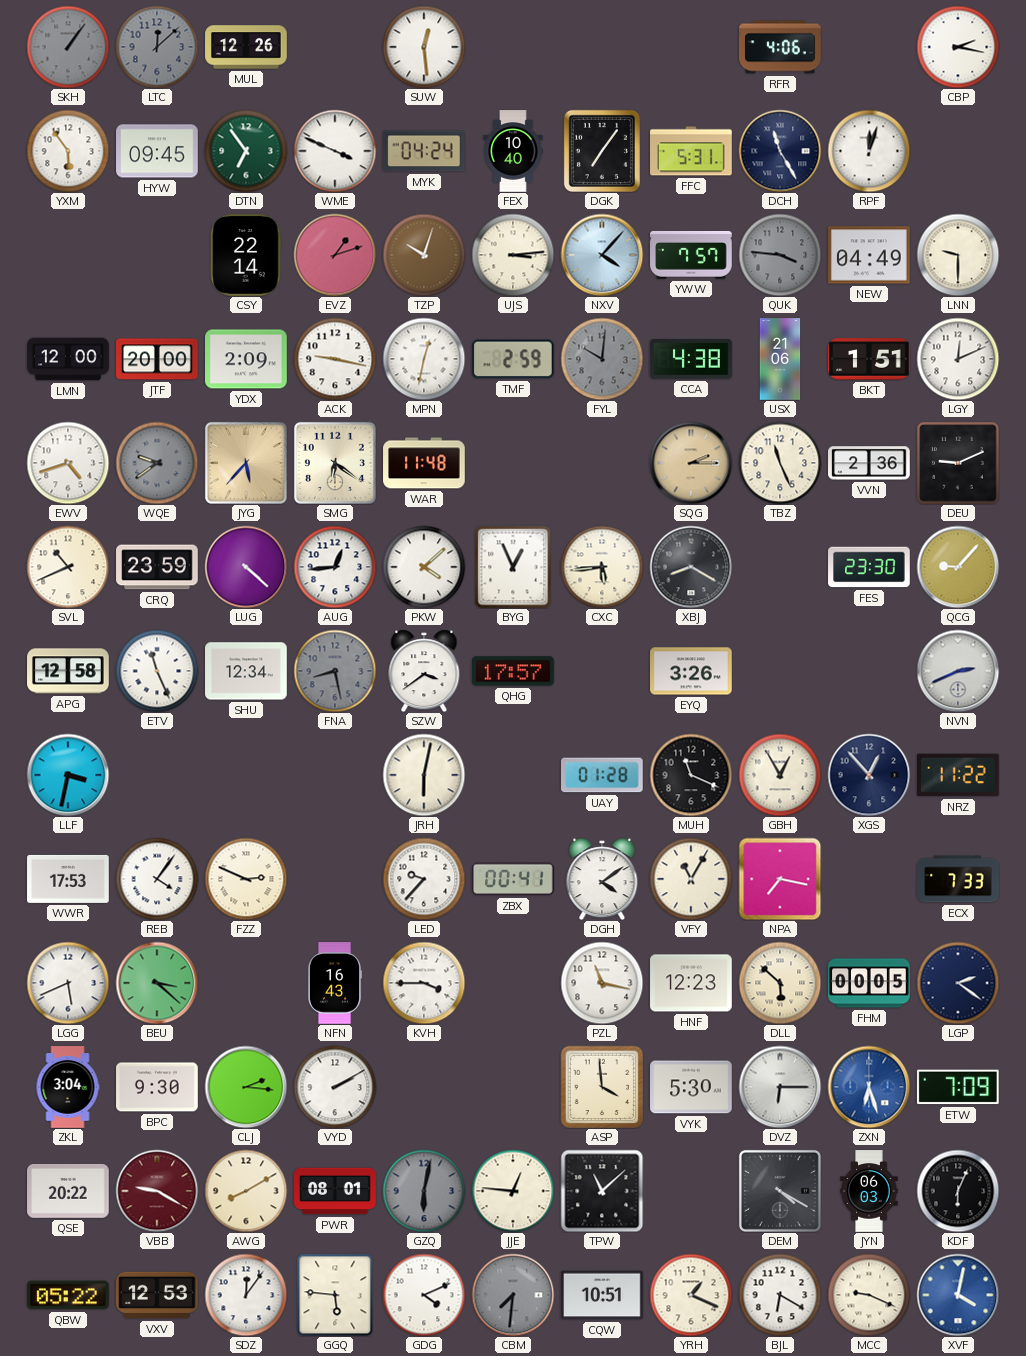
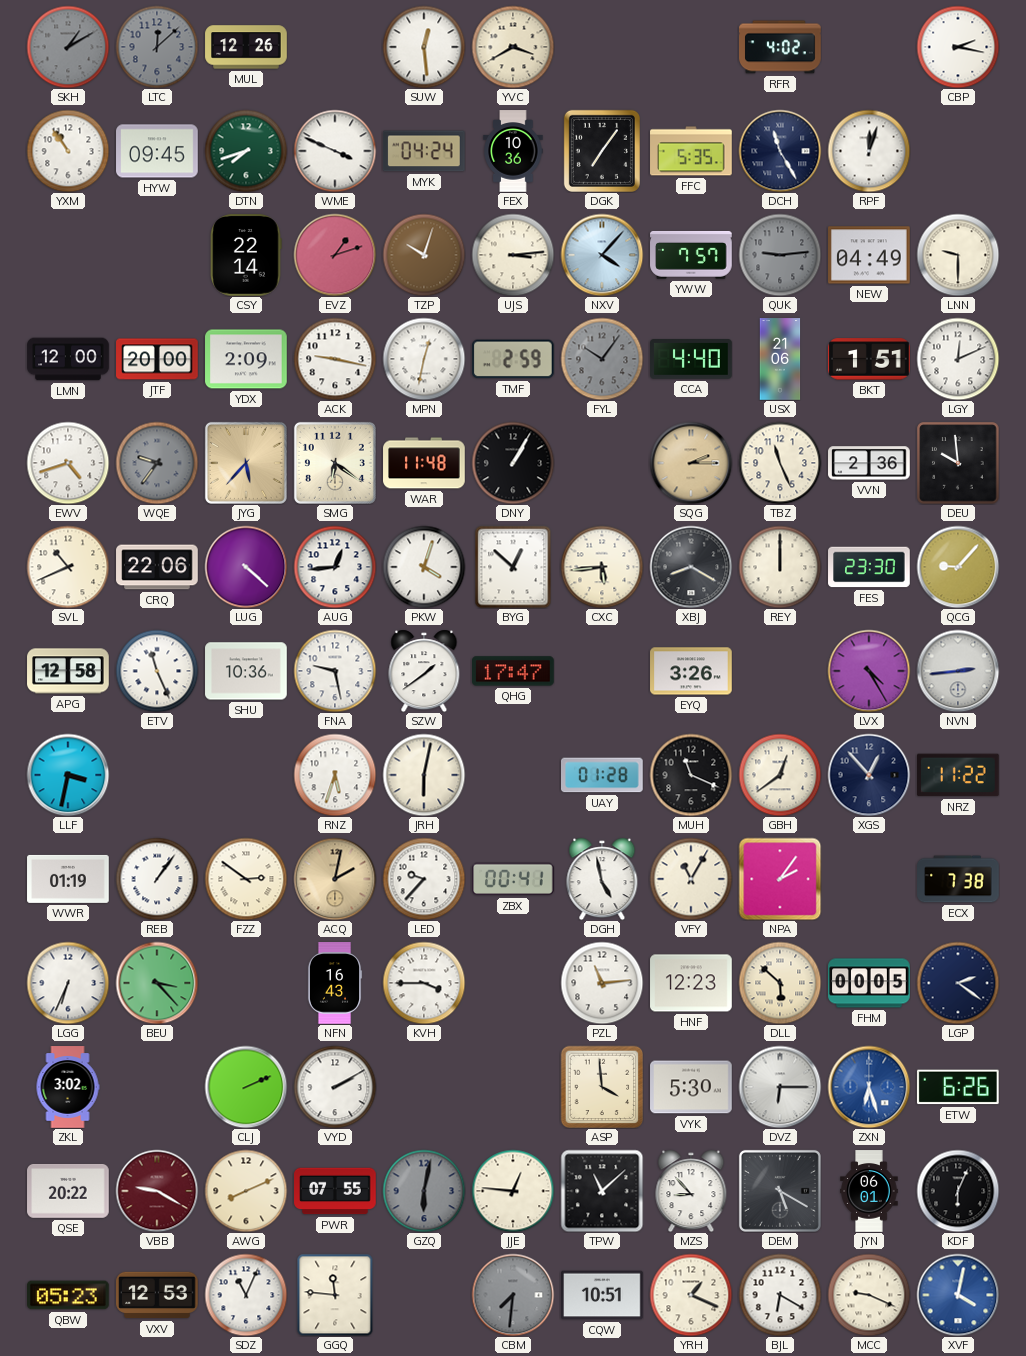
SKH: 1:06 -> 1:10
YVC: none -> 3:40
RFR: 4:06 -> 4:02
YXM: 5:54 -> 10:54
DTN: 6:54 -> 7:42
FEX: 10:40 -> 10:36
FFC: 5:31 -> 5:35
QUK: 3:46 -> 9:14
FYL: 10:01 -> 10:06
CCA: 4:38 -> 4:40
WQE: 9:39 -> 9:36
DNY: none -> 1:05
DEU: 9:11 -> 9:59
CRQ: 23:59 -> 22:06
PKW: 4:08 -> 4:03
BYG: 12:56 -> 12:52
REY: none -> 12:00
SHU: 12:34 -> 10:36
FNA: 8:28 -> 9:28
FNA dial: grey -> white
SZW: 3:39 -> 1:39
QHG: 17:57 -> 17:47
LVX: none -> 4:25
NVN: 2:41 -> 2:44
RNZ: none -> 5:33
GBH: 12:55 -> 12:39
WWR: 17:53 -> 01:19
REB: 4:06 -> 1:06
FZZ: 2:49 -> 2:51
ACQ: none -> 2:02
DGH: 4:09 -> 4:58
NPA: 7:17 -> 2:06
ECX: 7:33 -> 7:38
LGG: 5:41 -> 6:34
BEU: 3:22 -> 3:23
PZL: 11:17 -> 11:14
ZKL: 3:04 -> 3:02
BPC: 9:30 -> none
CLJ: 2:16 -> 2:11
ETW: 7:09 -> 6:26
AWG: 8:10 -> 8:11
PWR: 08:01 -> 07:55
MZS: none -> 8:53
DEM: 4:20 -> 5:20
JYN: 06:03 -> 06:01
QBW: 05:22 -> 05:23
SDZ: 12:06 -> 11:04
GGQ: 5:46 -> 11:46
GDG: 4:11 -> none
